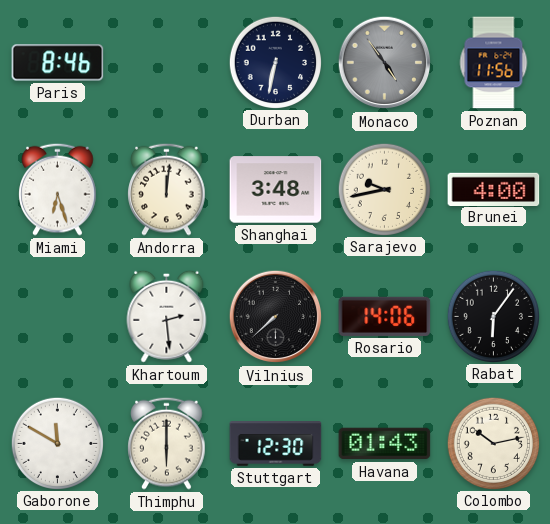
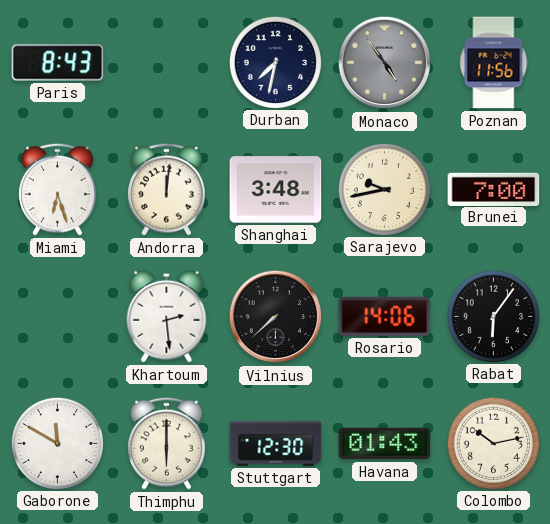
Paris: 8:46 -> 8:43
Durban: 6:32 -> 7:32
Brunei: 4:00 -> 7:00
